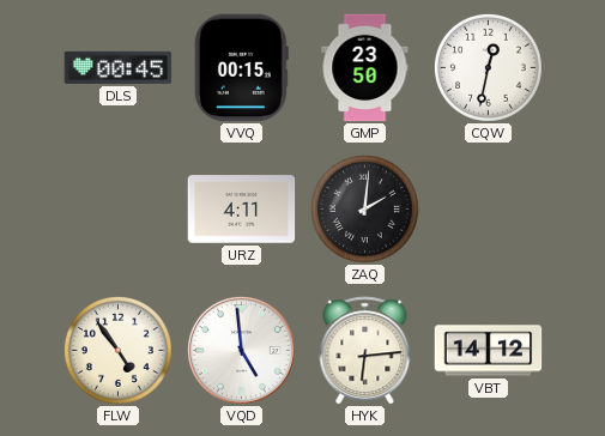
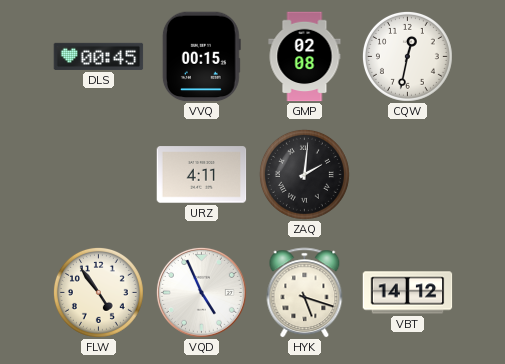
GMP: 23:50 -> 02:08
VQD: 4:59 -> 4:56
HYK: 6:14 -> 5:18
